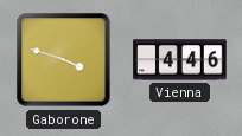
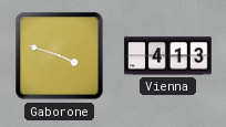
Vienna: 4:46 -> 4:13
